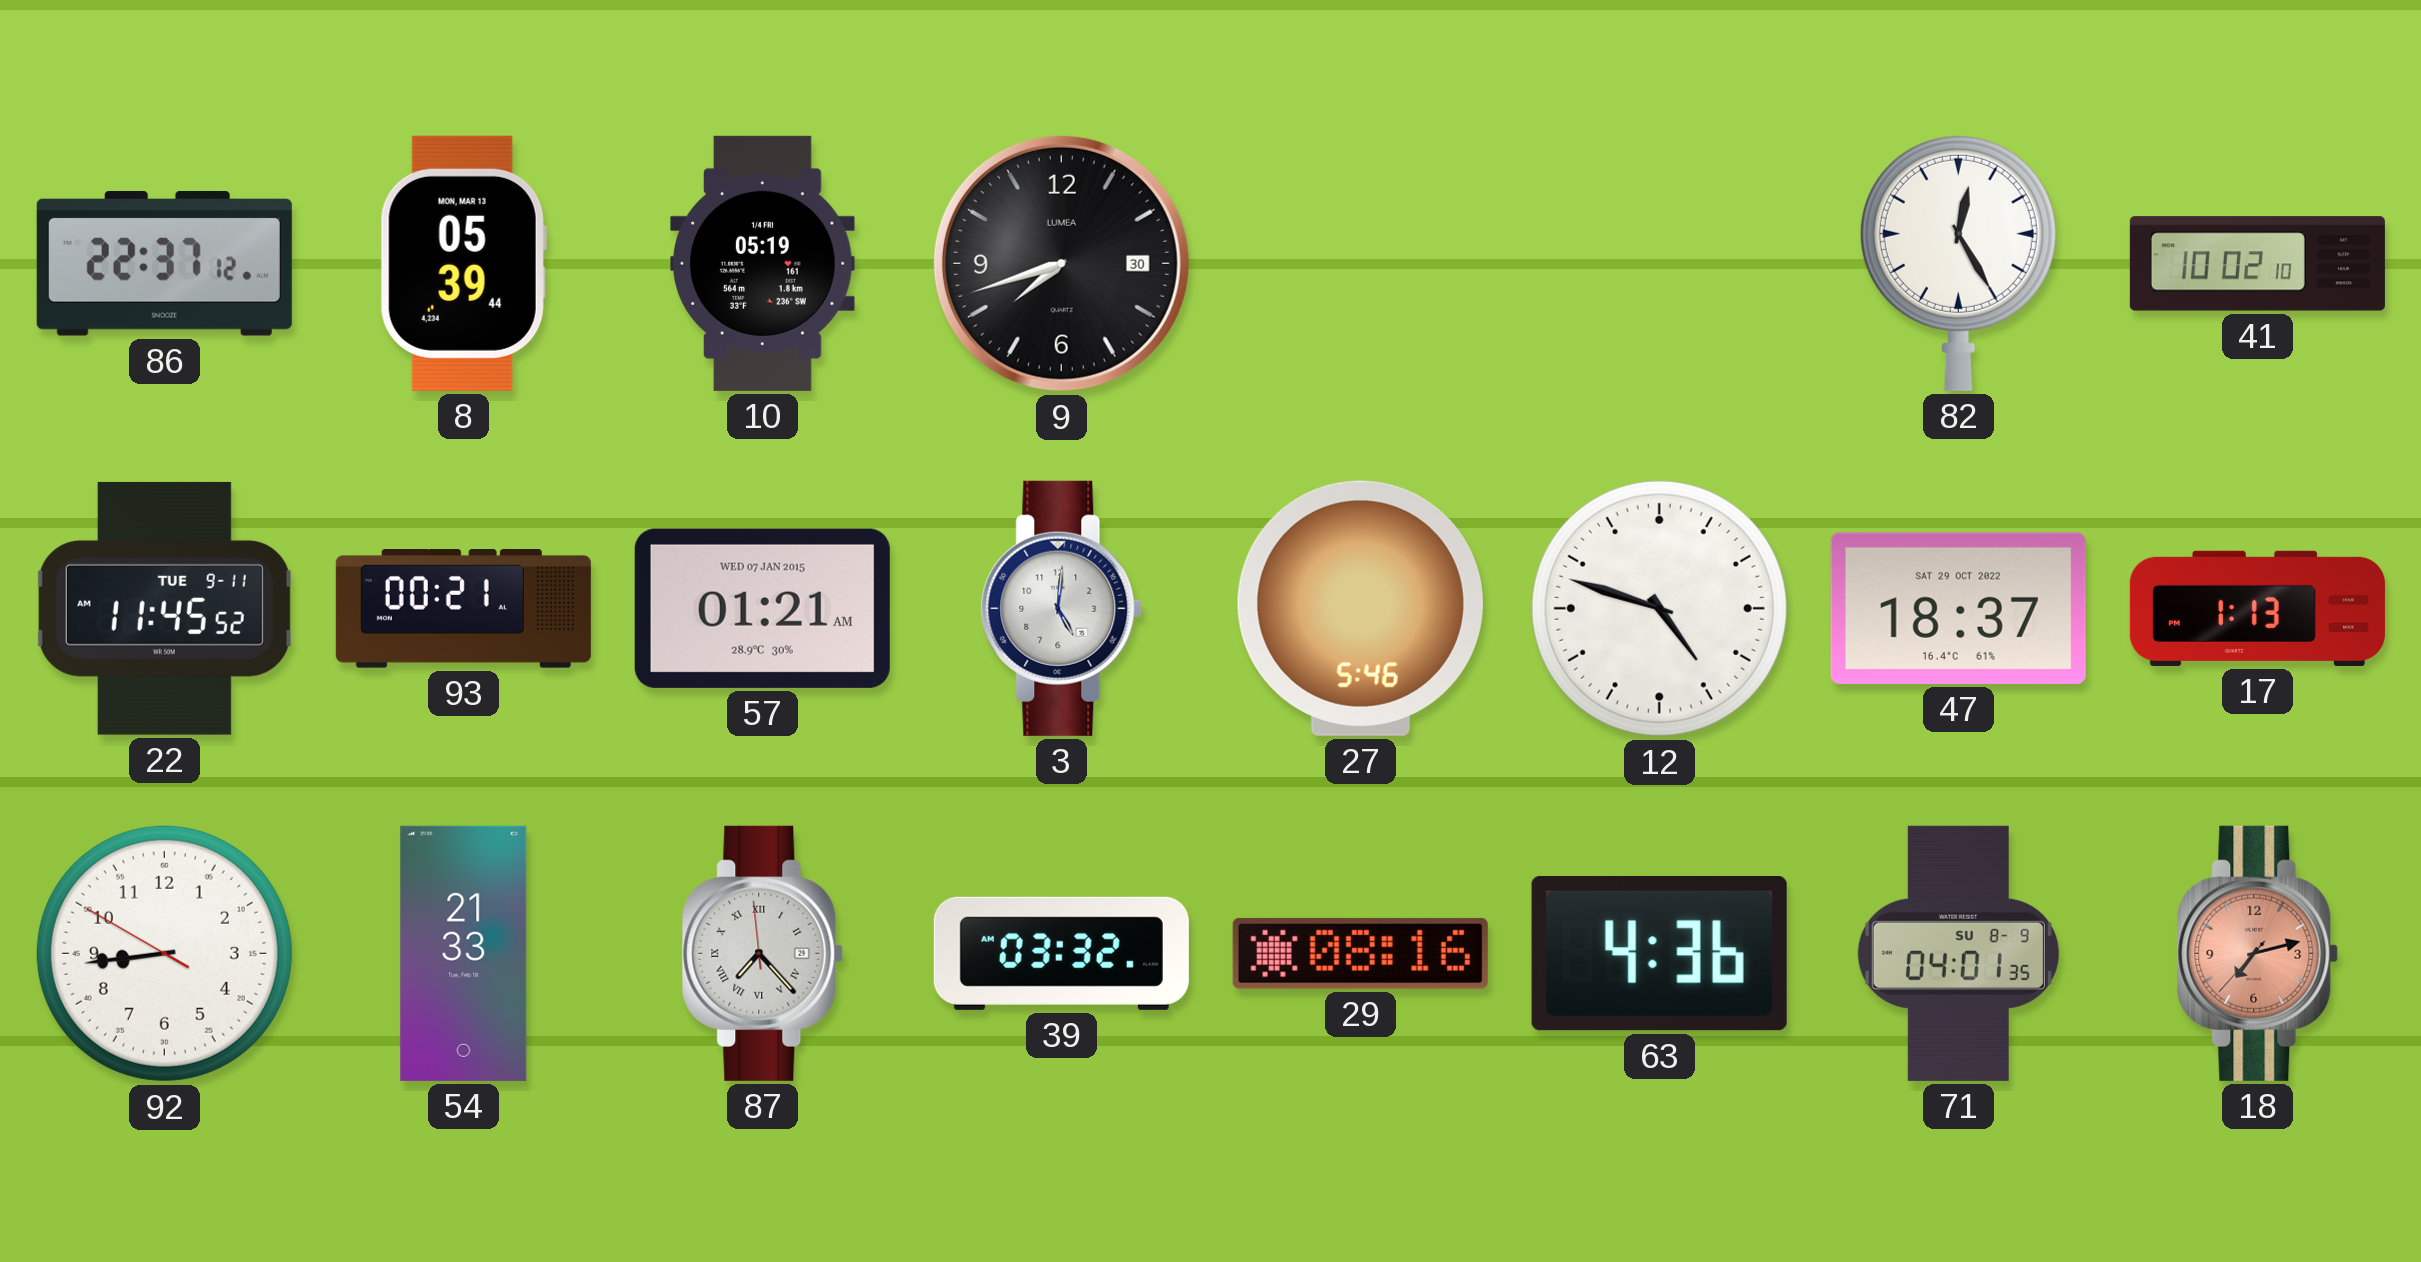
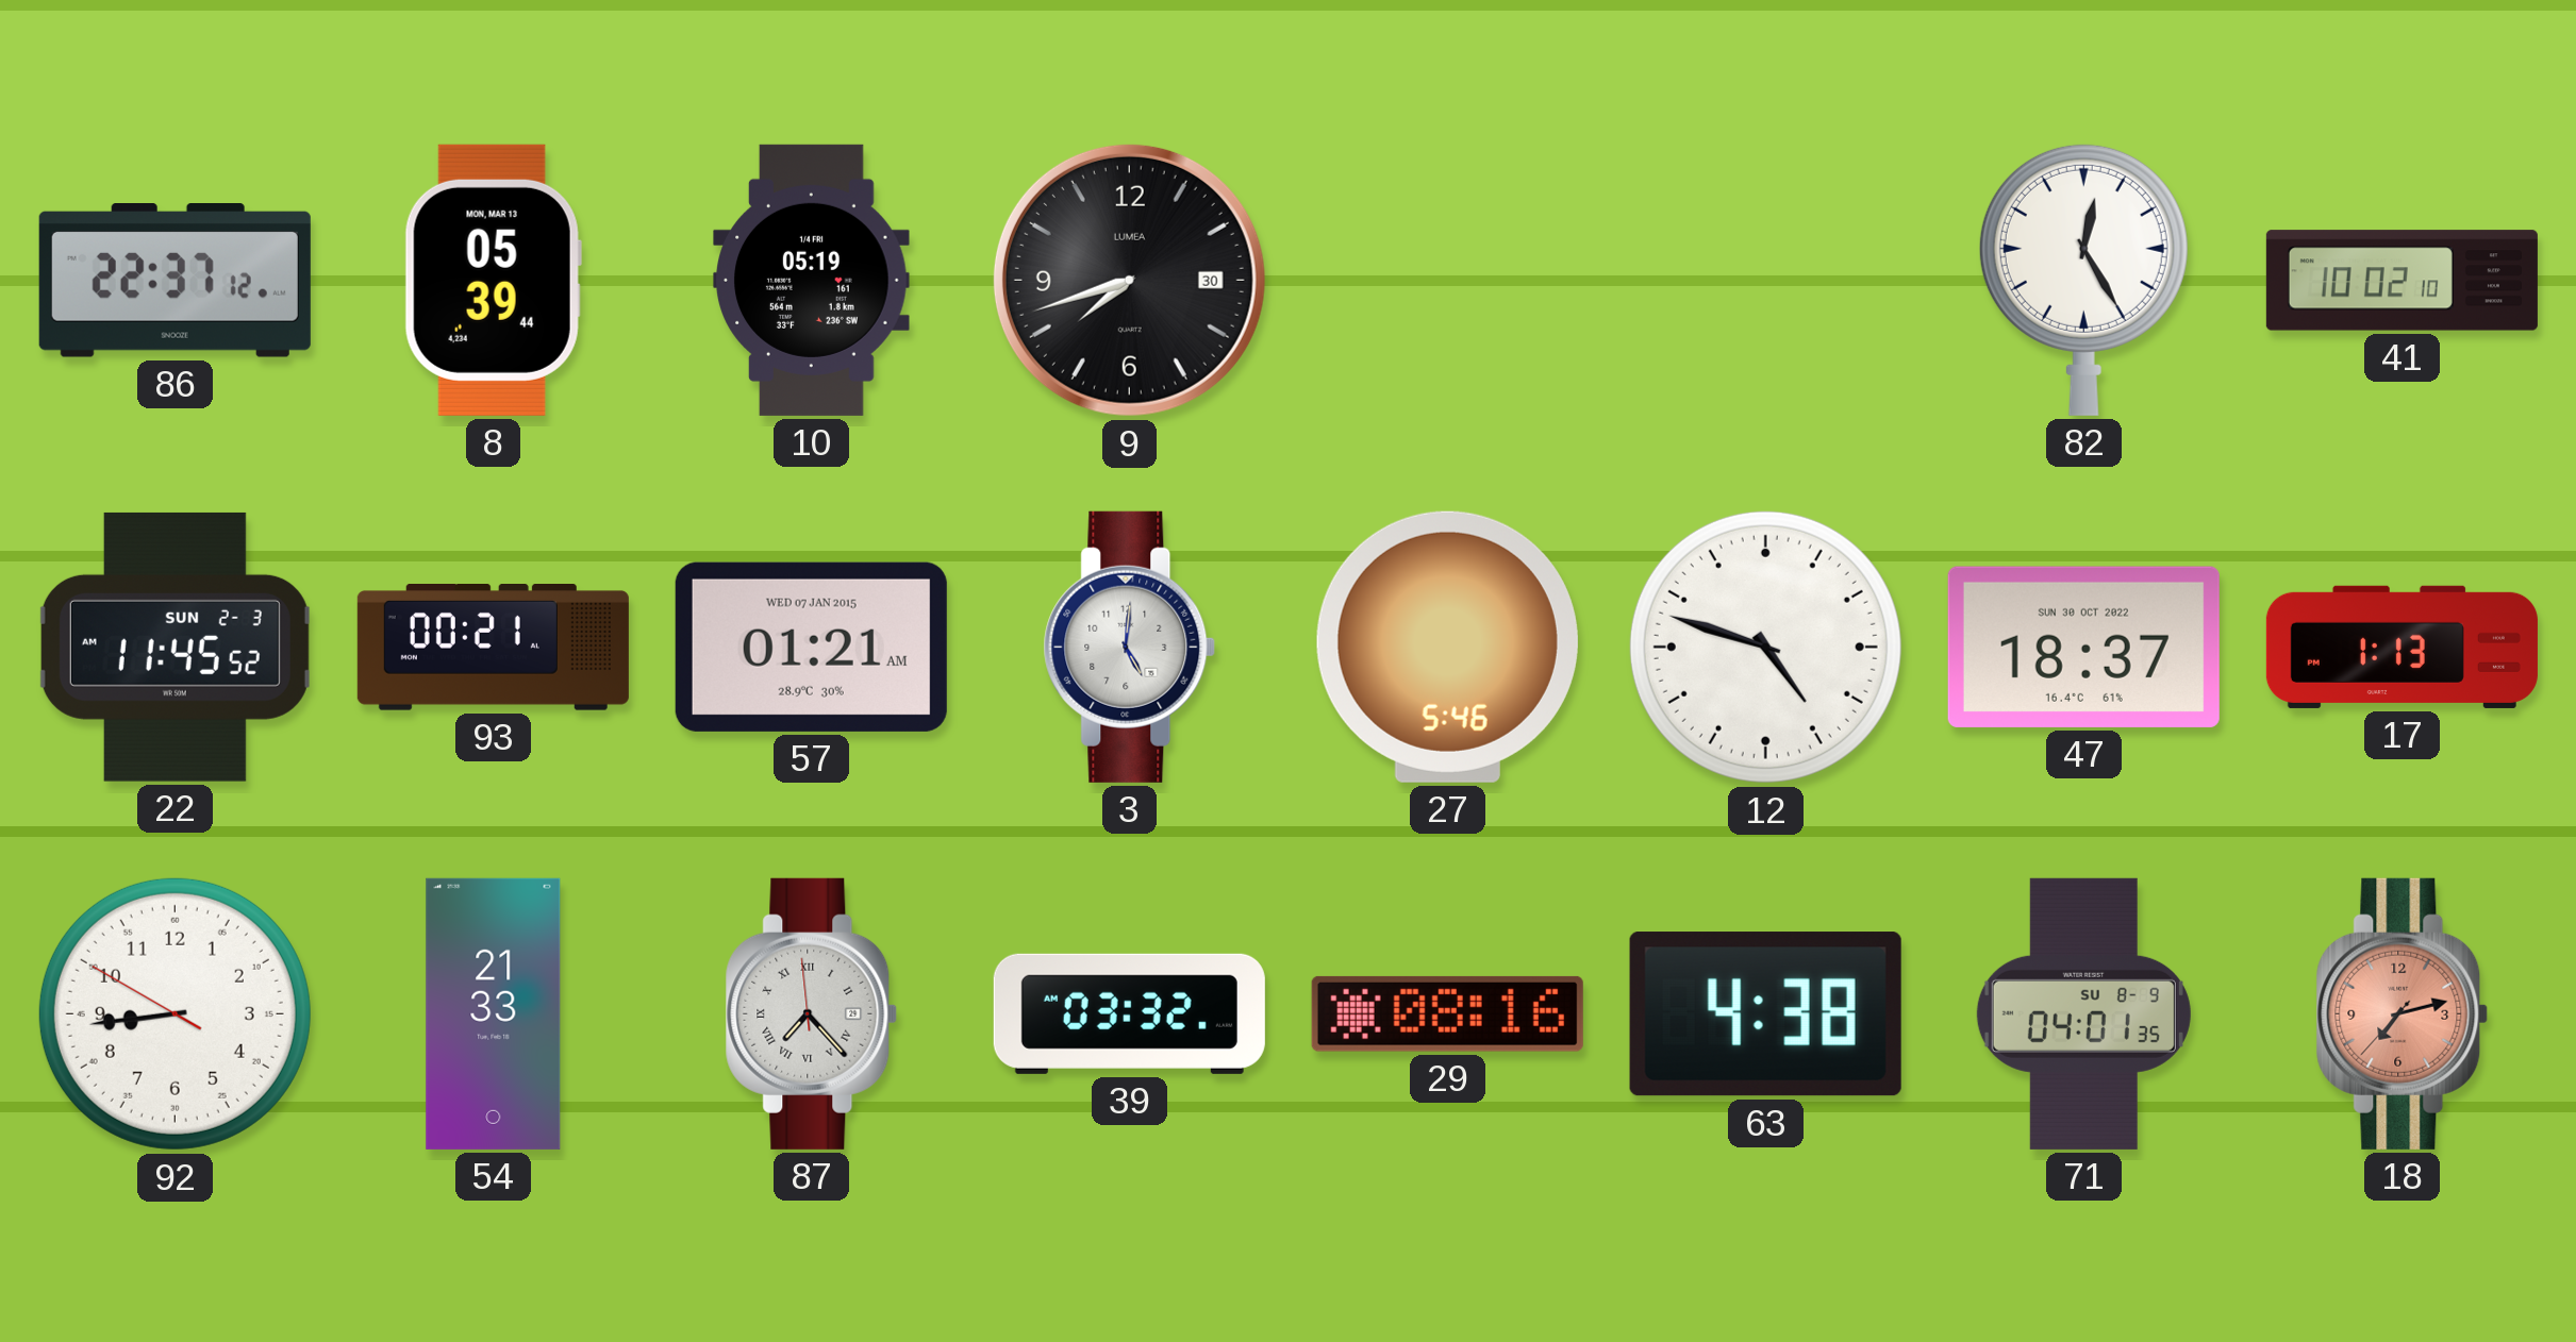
22 date: TUE 9-11 -> SUN 2-3
47 date: SAT 29 OCT 2022 -> SUN 30 OCT 2022
63: 4:36 -> 4:38
